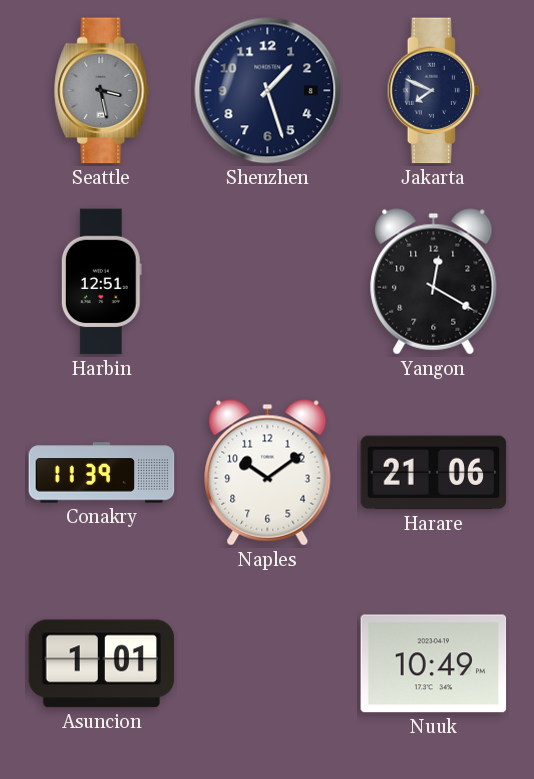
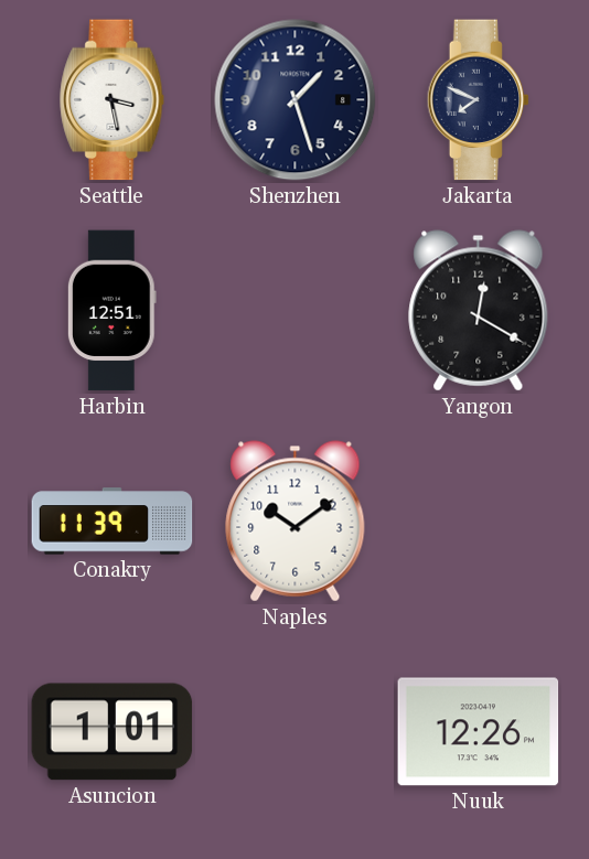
Seattle dial: grey -> white
Harare: 21:06 -> none
Nuuk: 10:49 -> 12:26
